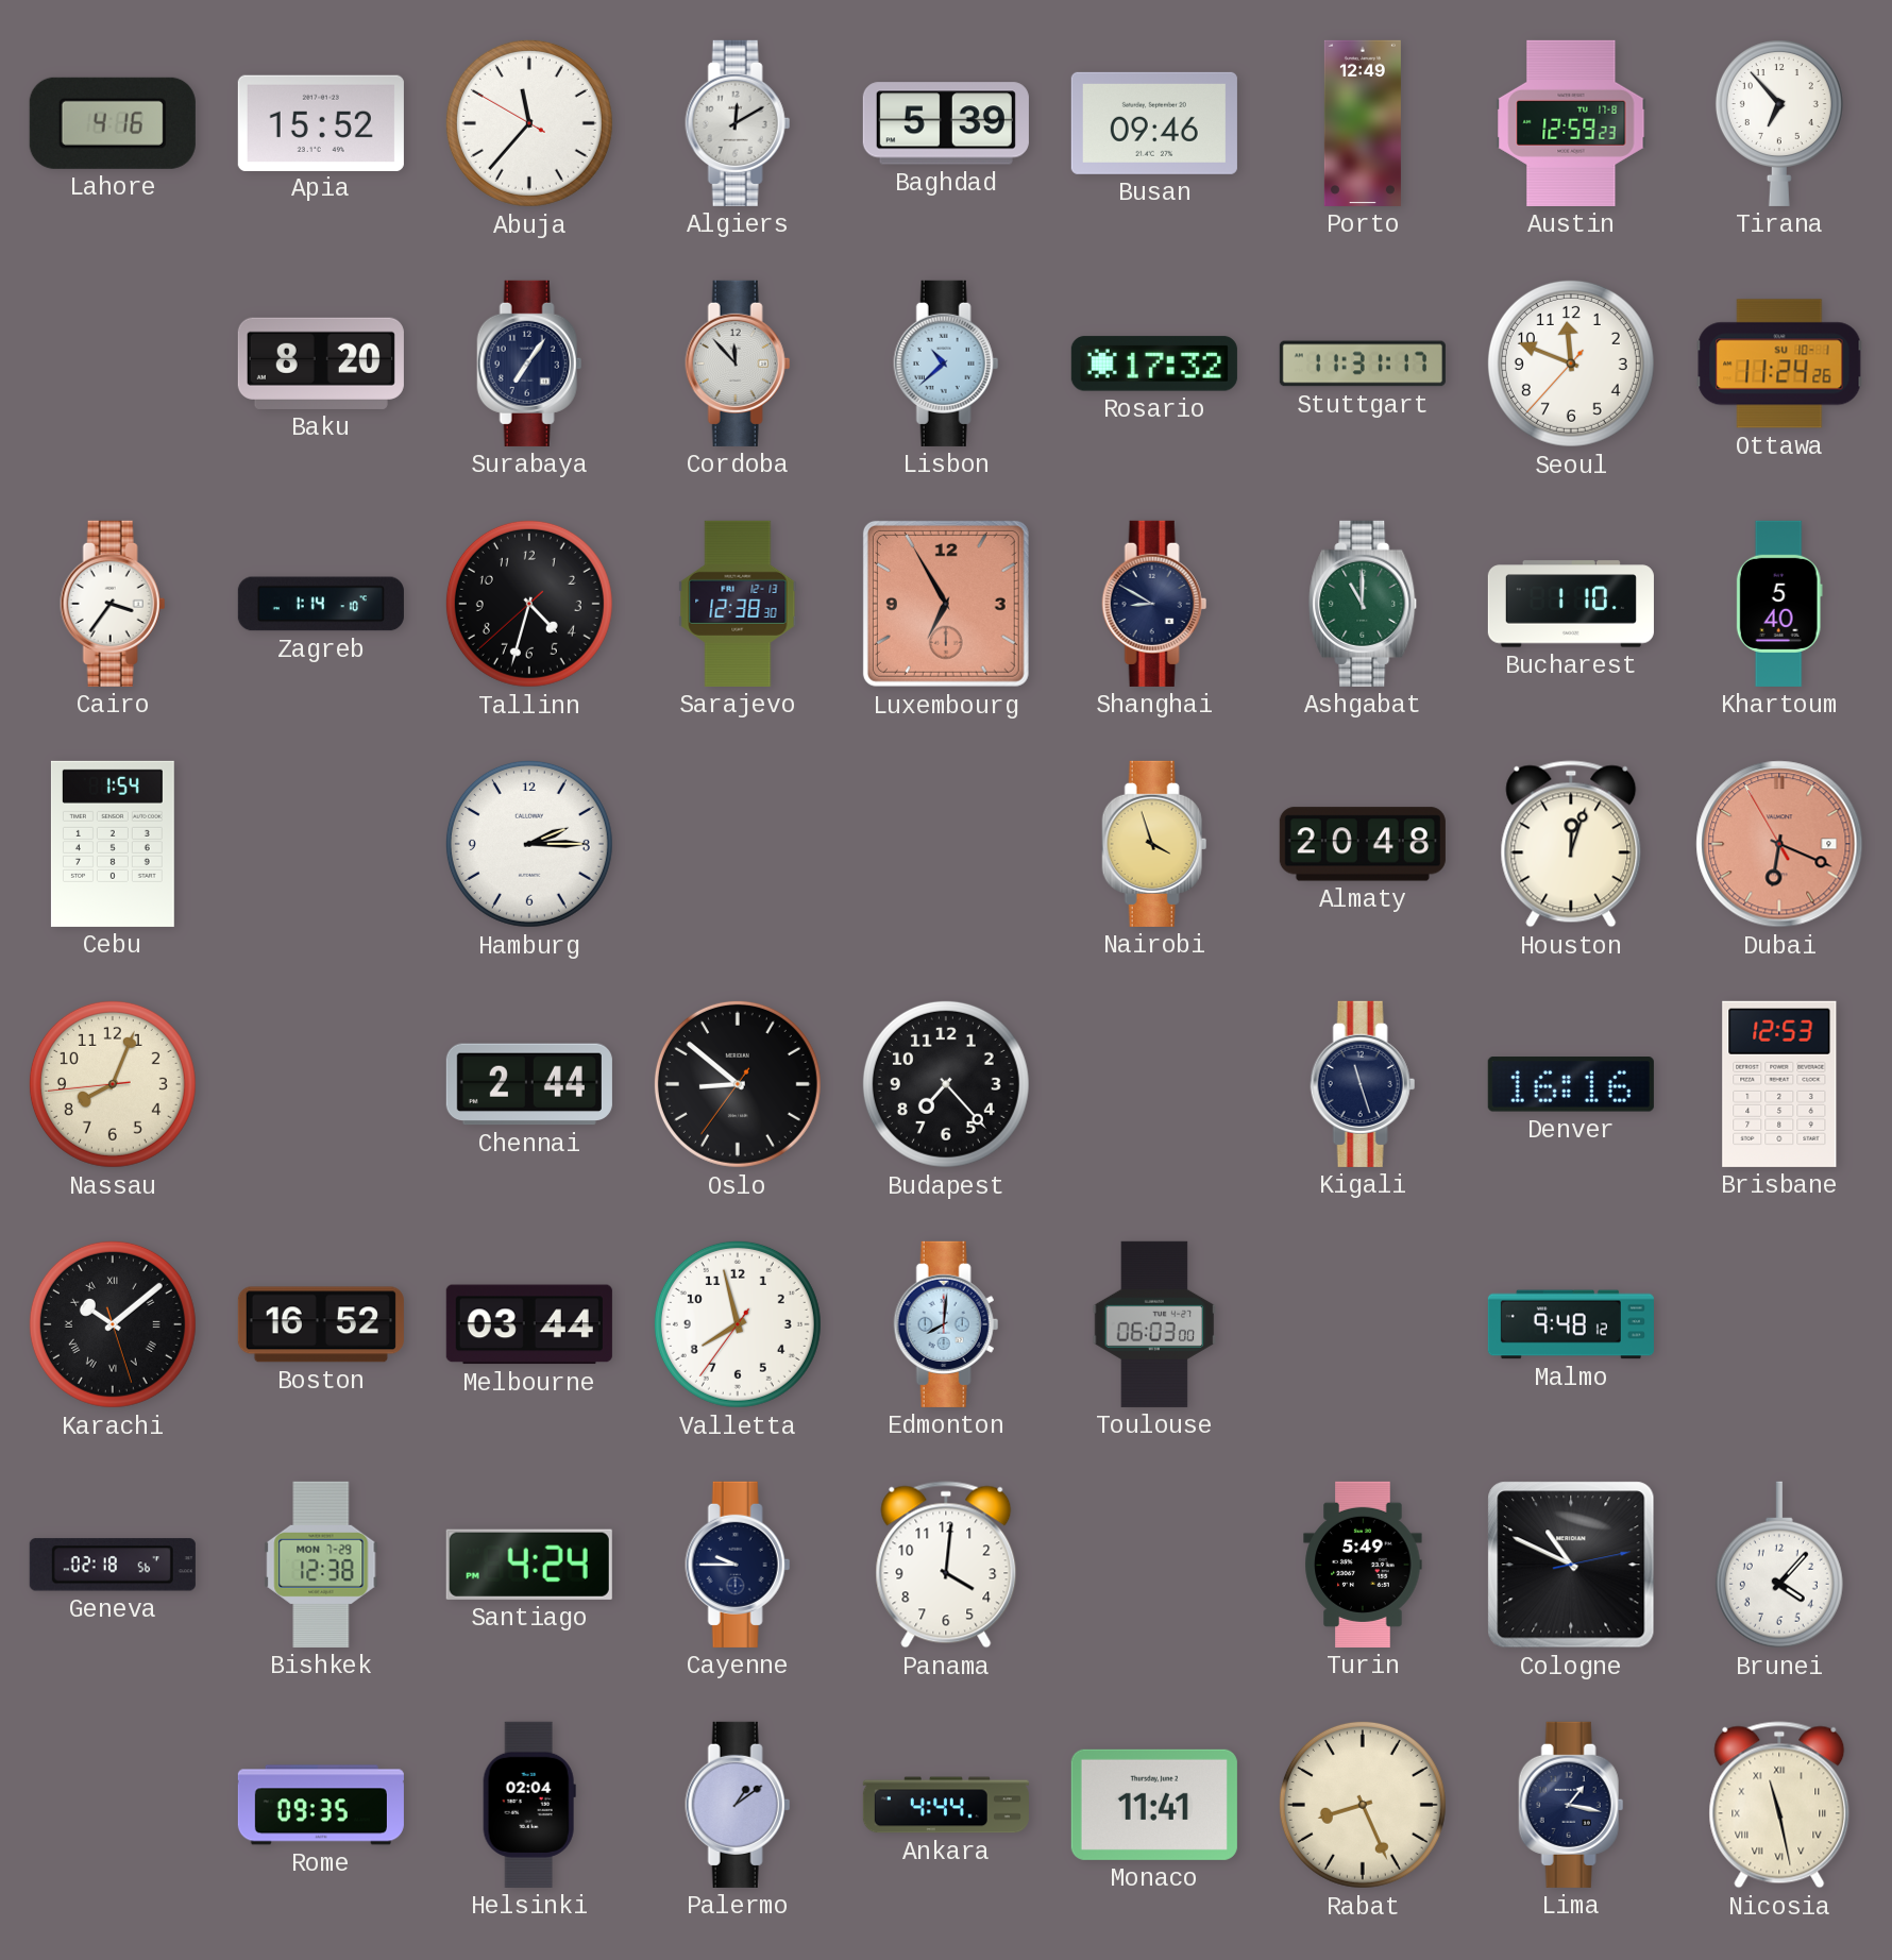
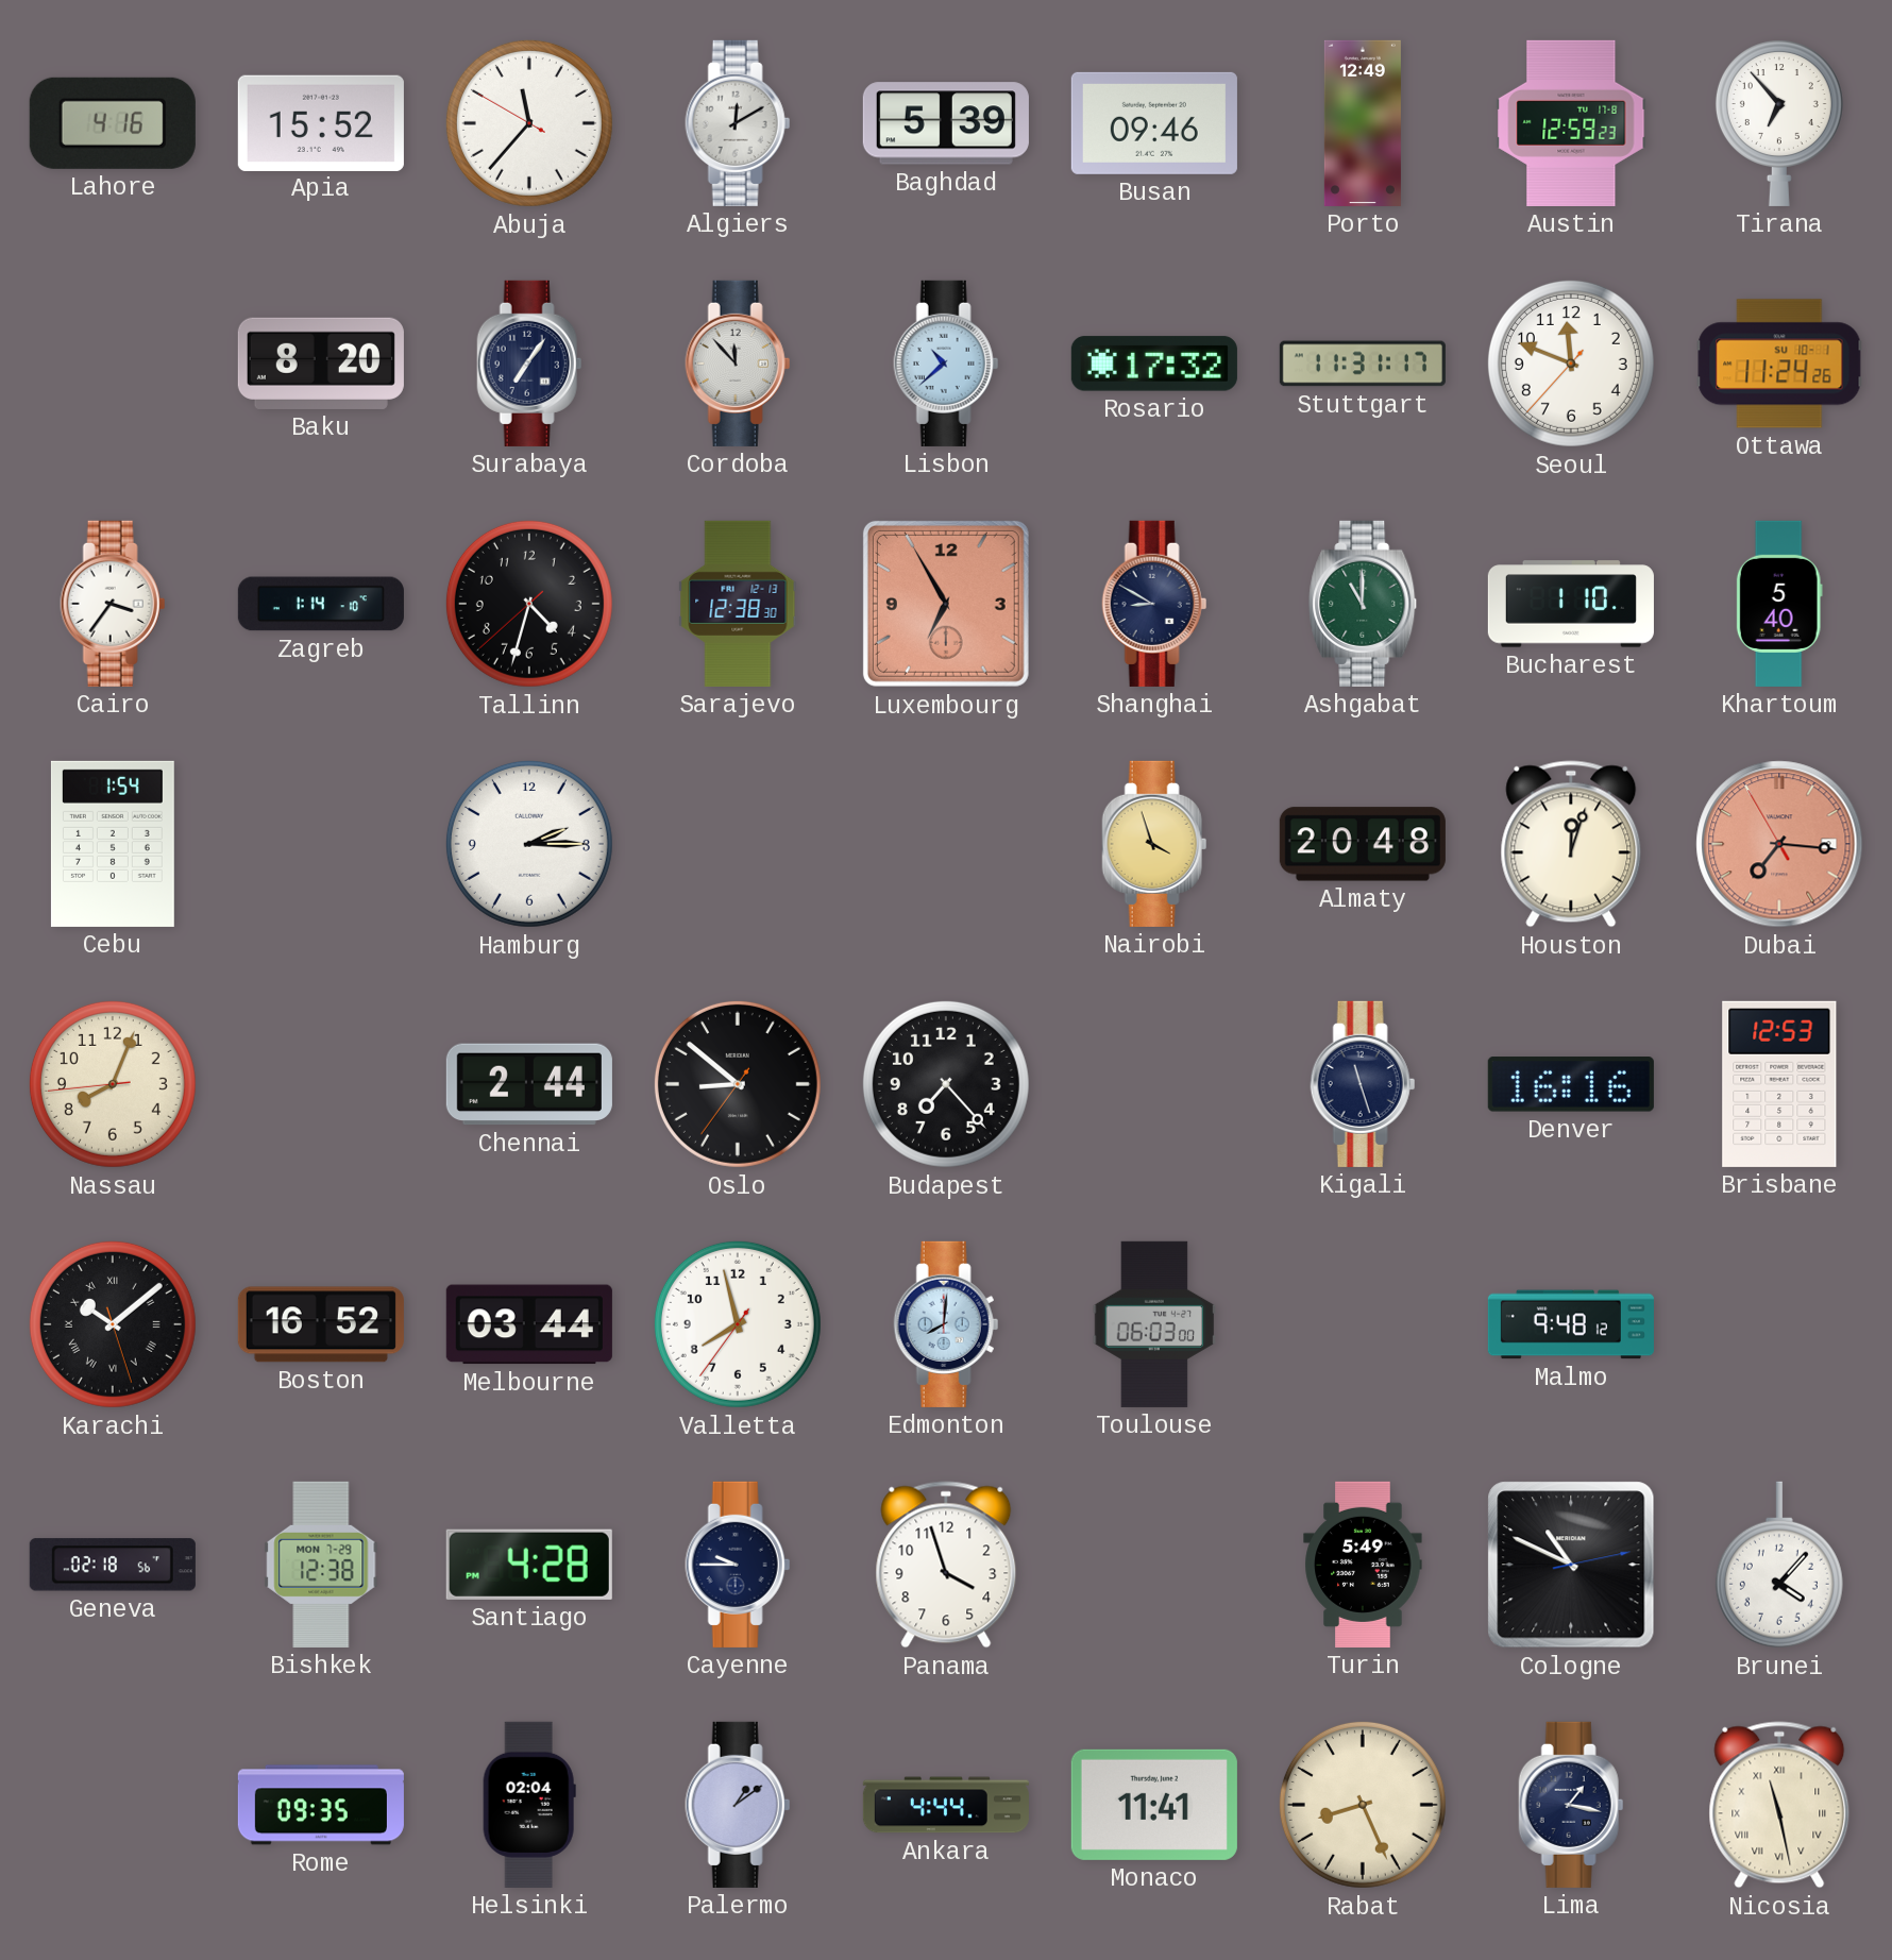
Dubai: 6:18 -> 7:15
Santiago: 4:24 -> 4:28
Panama: 4:01 -> 3:57
